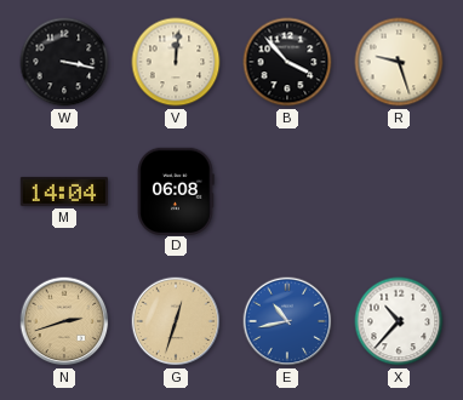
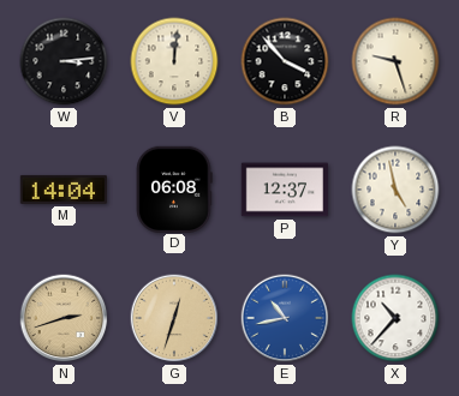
W: 3:17 -> 3:14
P: none -> 12:37
Y: none -> 4:58
